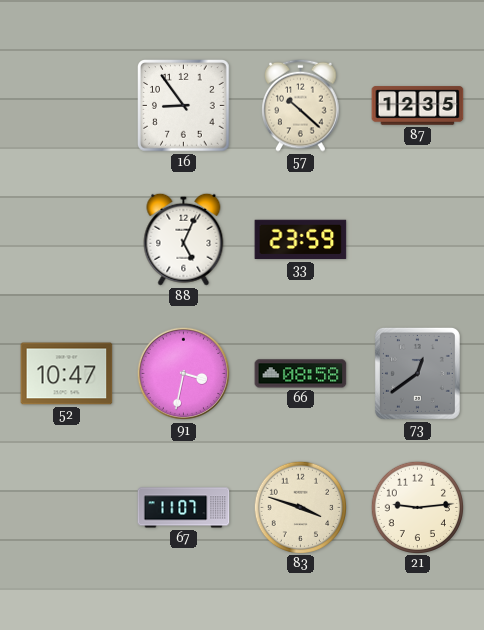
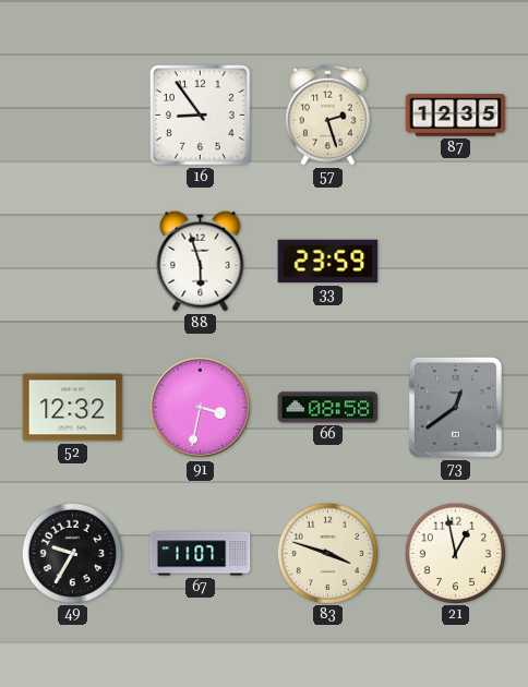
57: 10:22 -> 2:27
88: 5:04 -> 5:57
52: 10:47 -> 12:32
49: none -> 9:35
21: 9:14 -> 12:58
